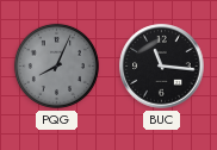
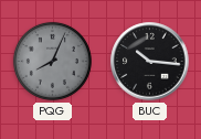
BUC: 11:16 -> 10:16
